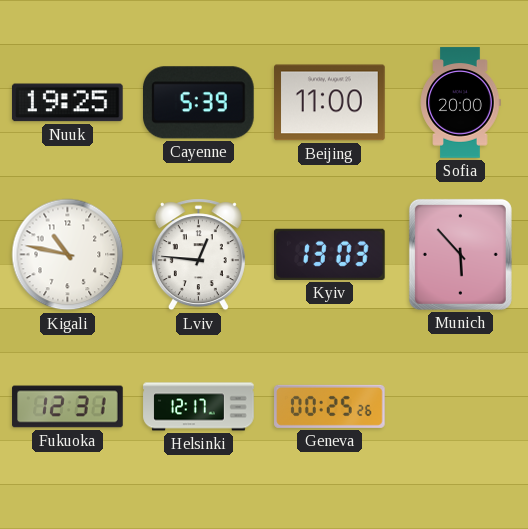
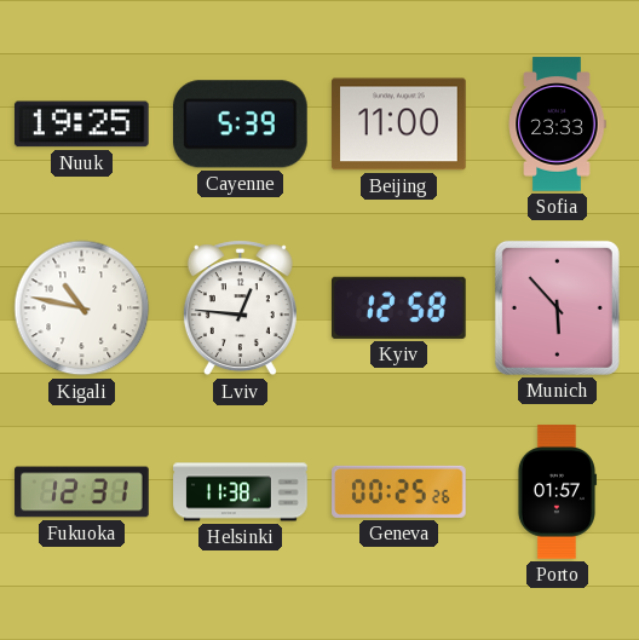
Sofia: 20:00 -> 23:33
Kyiv: 13:03 -> 12:58
Helsinki: 12:17 -> 11:38
Porto: none -> 01:57
